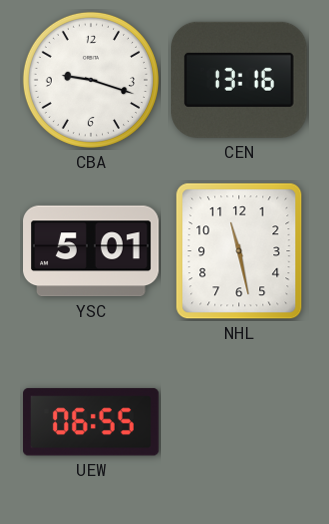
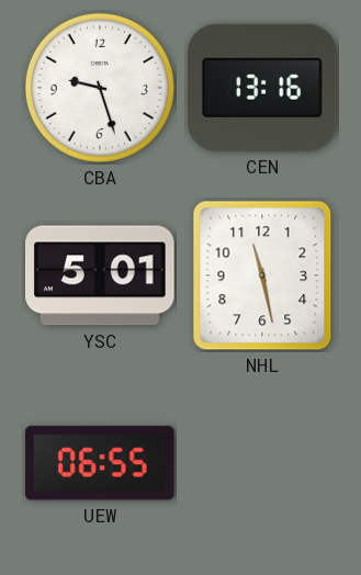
CBA: 9:18 -> 9:27
